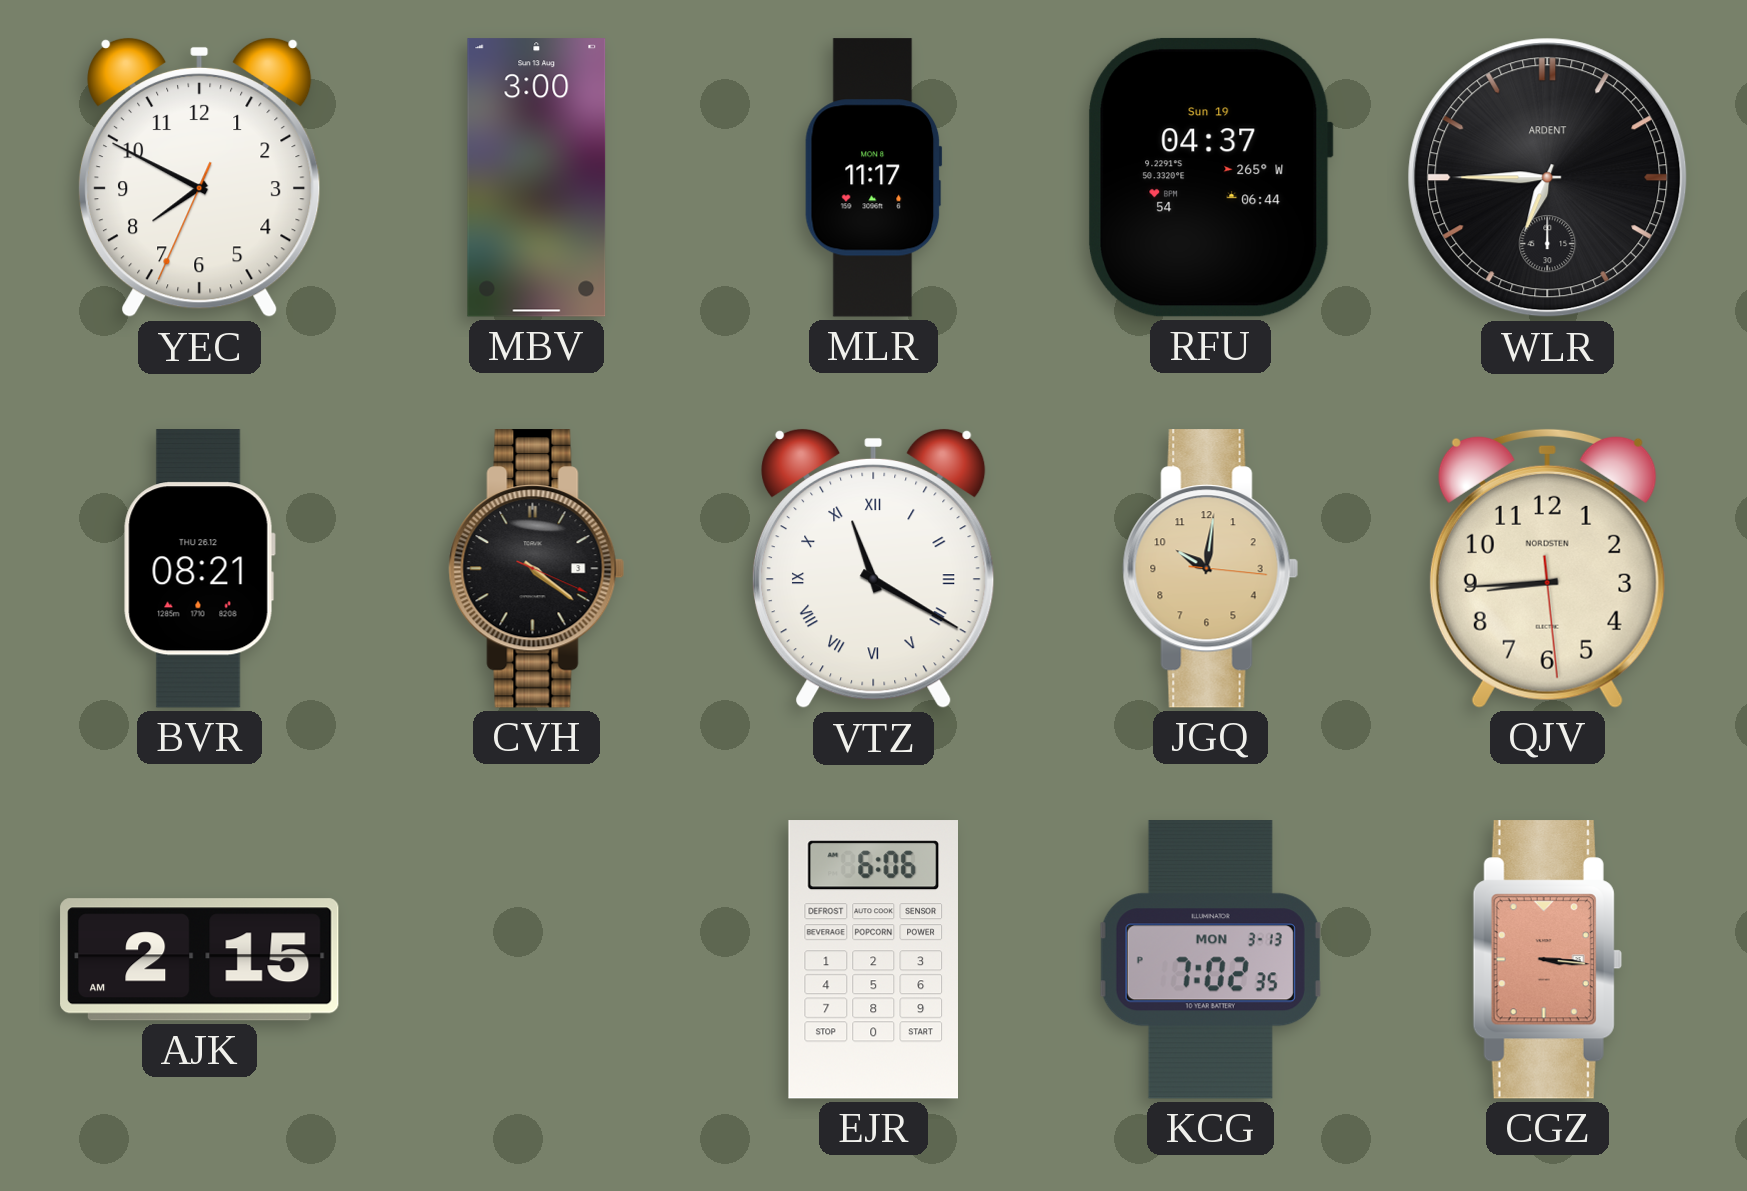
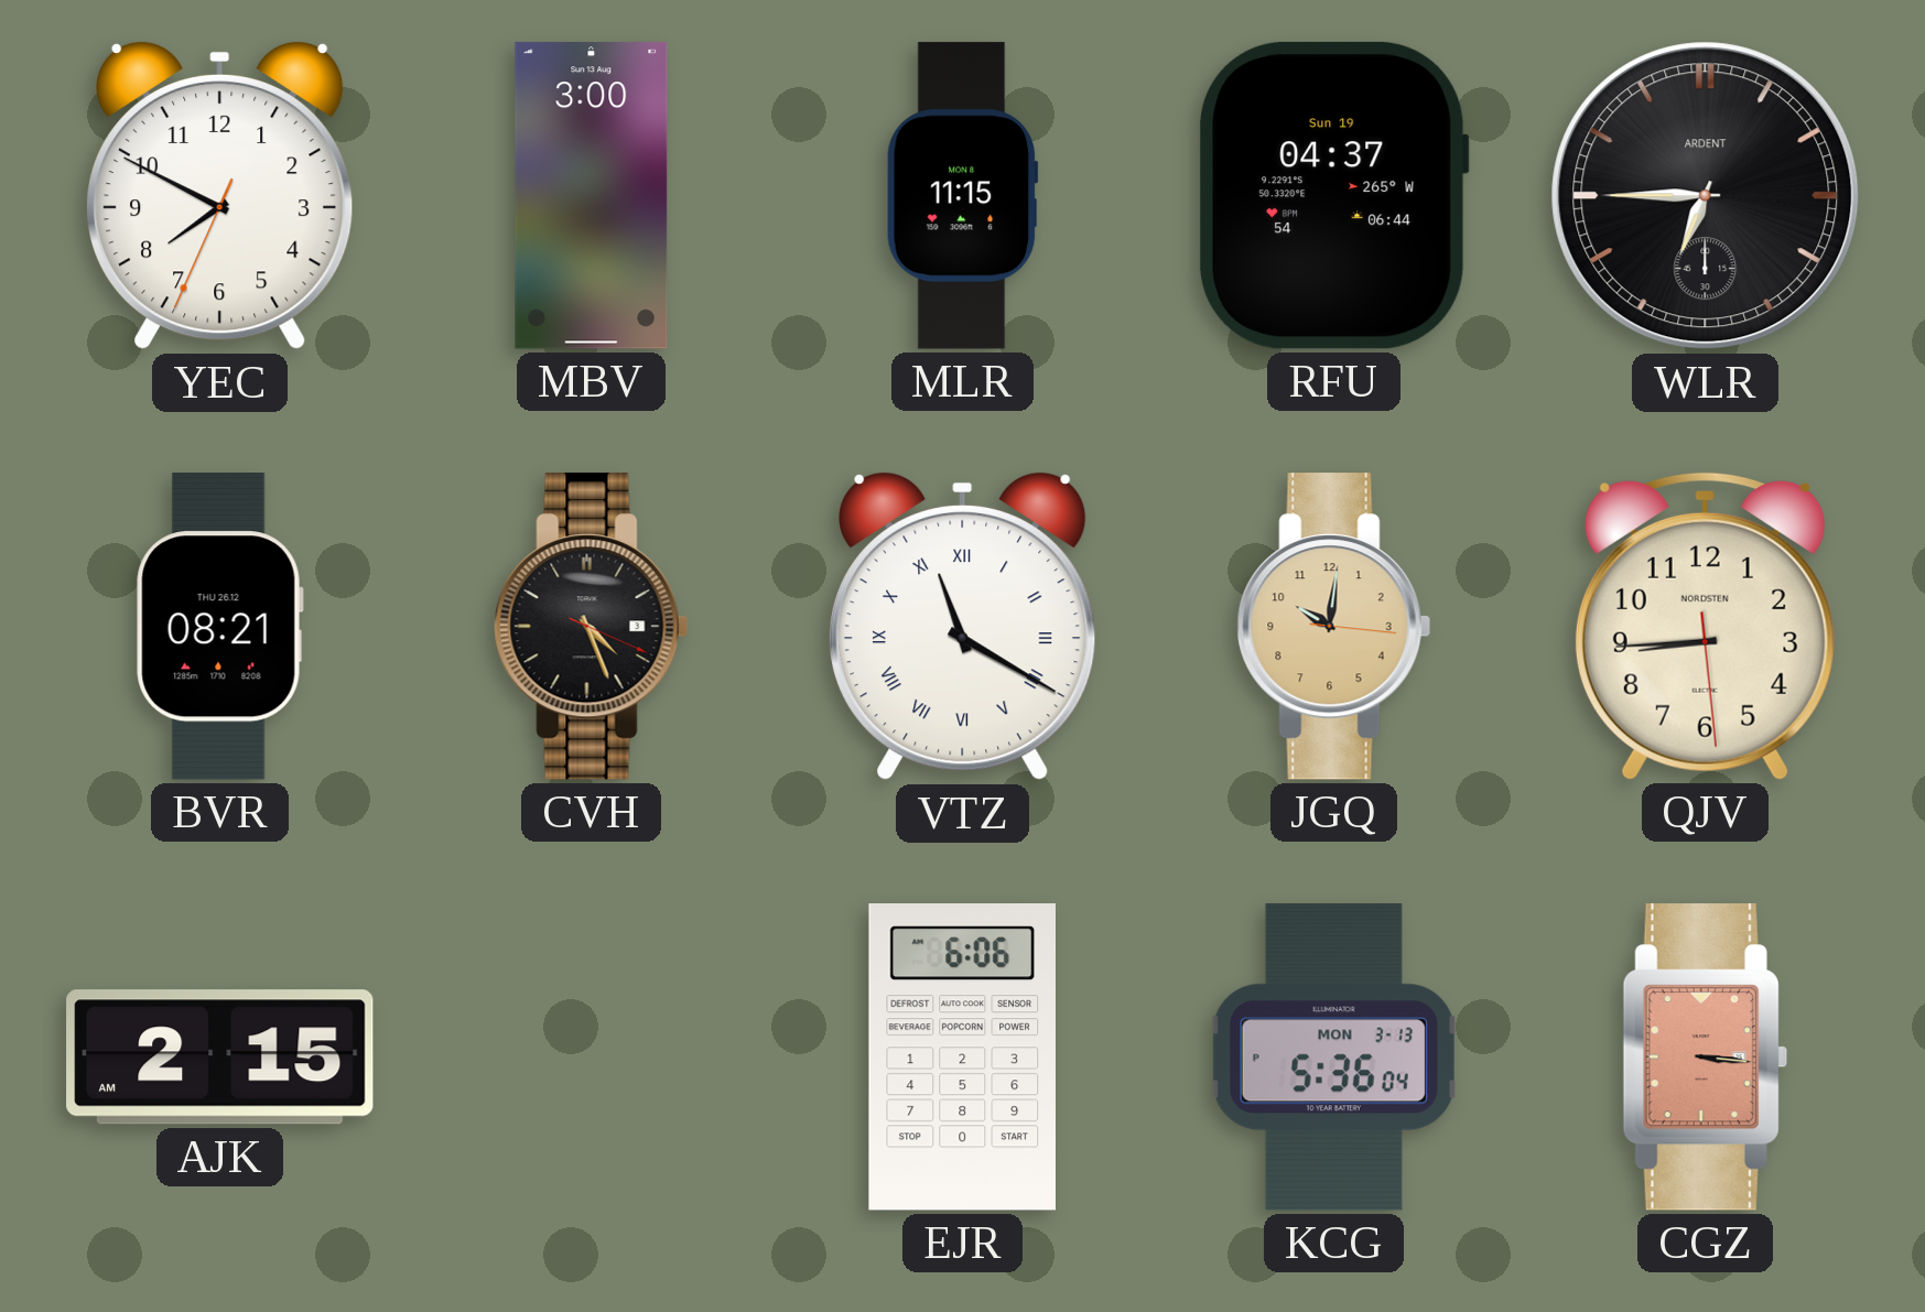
MLR: 11:17 -> 11:15
CVH: 4:21 -> 4:26
KCG: 7:02 -> 5:36
